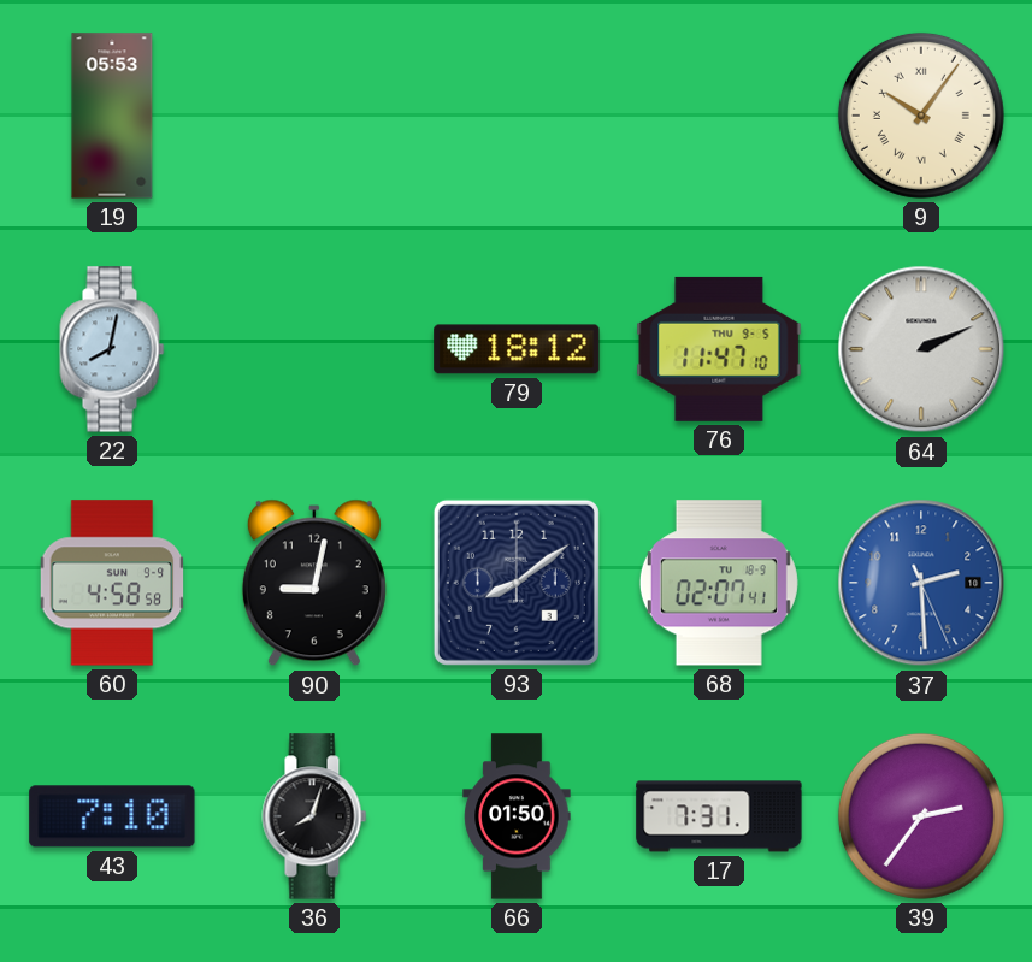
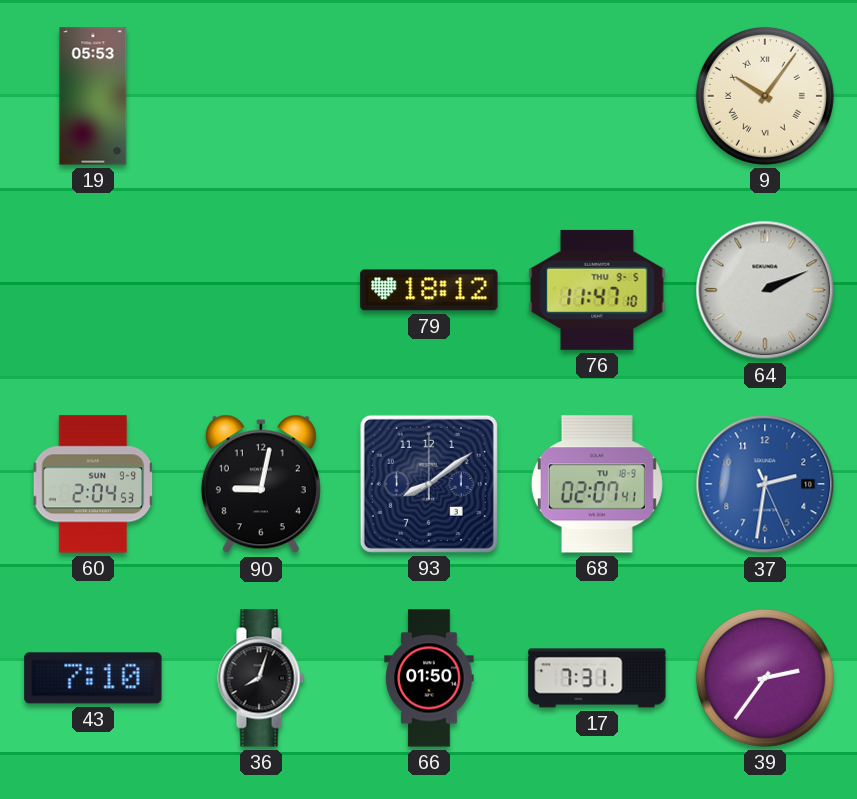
22: 8:02 -> none
60: 4:58 -> 2:04
37: 2:29 -> 2:31
